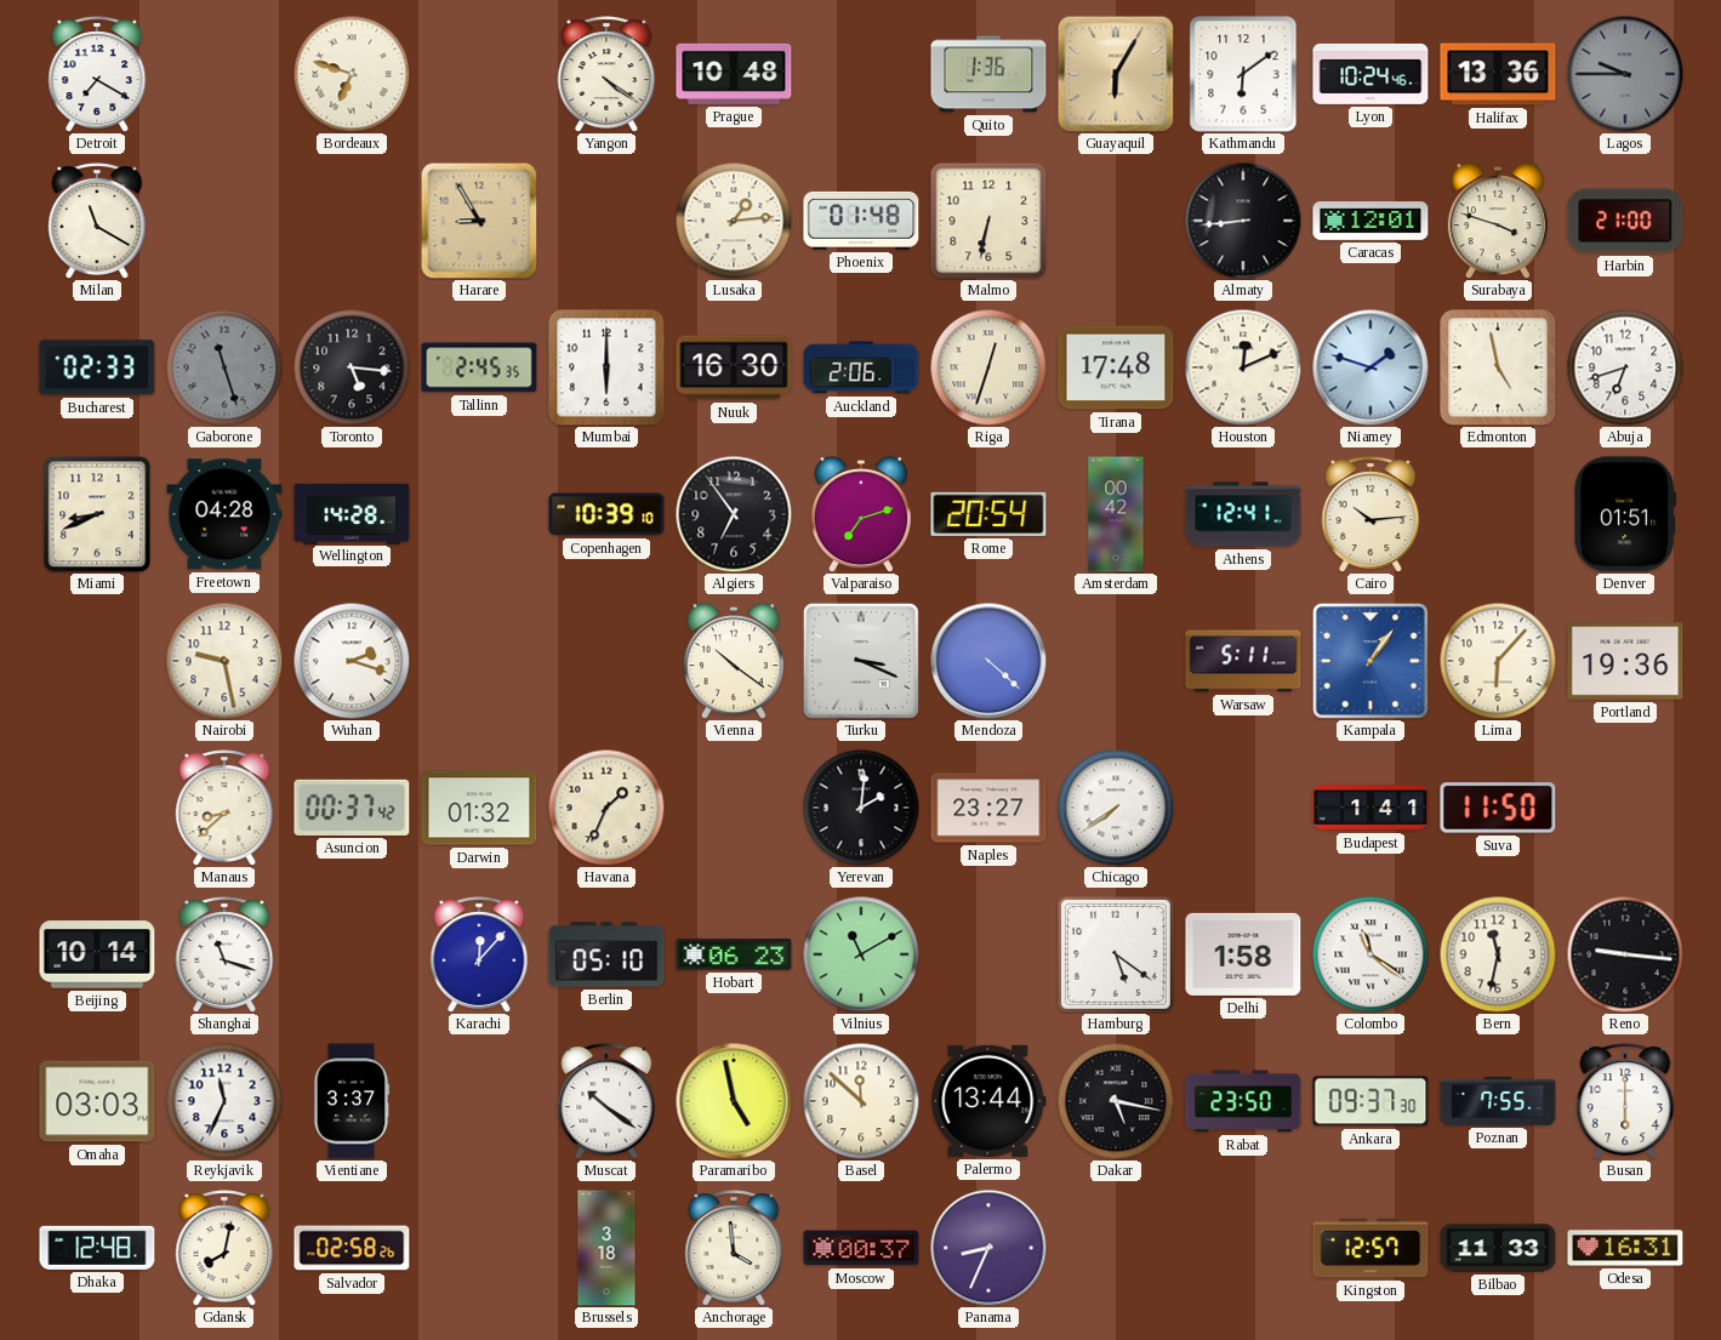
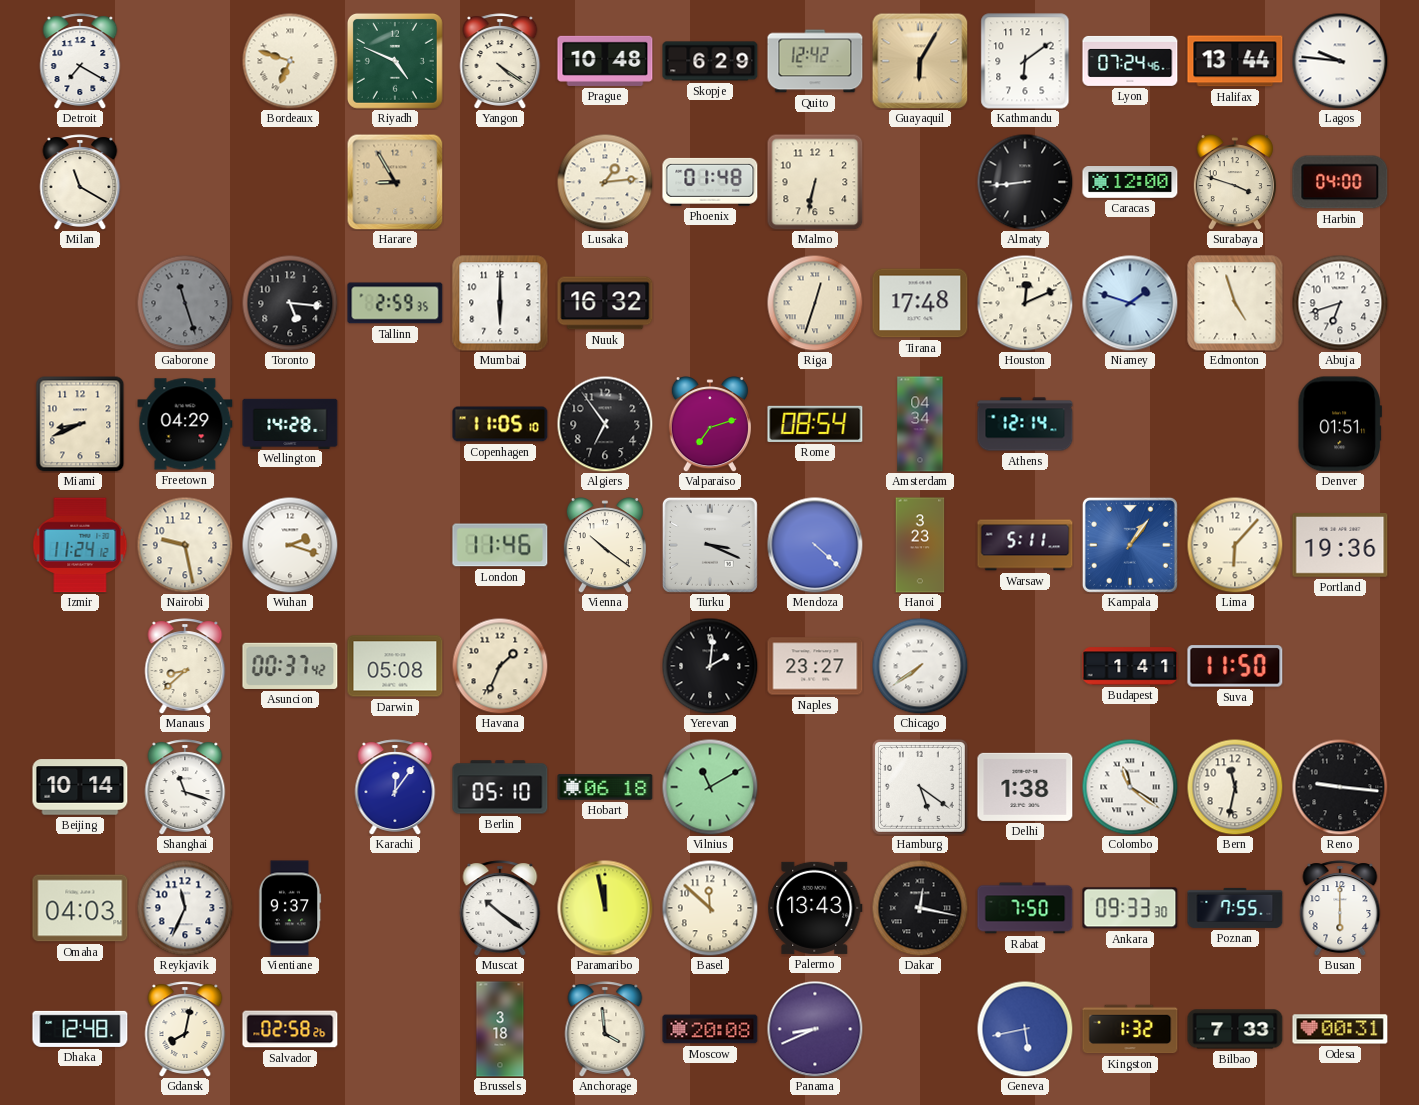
Riyadh: none -> 4:49
Skopje: none -> 6:29
Quito: 1:36 -> 12:42
Lyon: 10:24 -> 07:24
Halifax: 13:36 -> 13:44
Lagos: 9:45 -> 9:46
Lagos dial: grey -> white
Caracas: 12:01 -> 12:00
Harbin: 21:00 -> 04:00
Bucharest: 02:33 -> none
Tallinn: 2:45 -> 2:59
Nuuk: 16:30 -> 16:32
Auckland: 2:06 -> none
Edmonton: 4:58 -> 4:57
Freetown: 04:28 -> 04:29
Copenhagen: 10:39 -> 11:05
Rome: 20:54 -> 08:54
Amsterdam: 00:42 -> 04:34
Athens: 12:41 -> 12:14
Cairo: 10:14 -> none
Izmir: none -> 11:24
London: none -> 11:46
Hanoi: none -> 3:23
Darwin: 01:32 -> 05:08
Karachi: 12:07 -> 12:06
Hobart: 06:23 -> 06:18
Delhi: 1:58 -> 1:38
Omaha: 03:03 -> 04:03
Vientiane: 3:37 -> 9:37
Paramaribo: 4:58 -> 11:58
Palermo: 13:44 -> 13:43
Dakar: 5:17 -> 12:17
Rabat: 23:50 -> 7:50
Ankara: 09:37 -> 09:33
Moscow: 00:37 -> 20:08
Panama: 8:34 -> 8:41
Geneva: none -> 5:43
Kingston: 12:57 -> 1:32
Bilbao: 11:33 -> 7:33
Odesa: 16:31 -> 00:31
